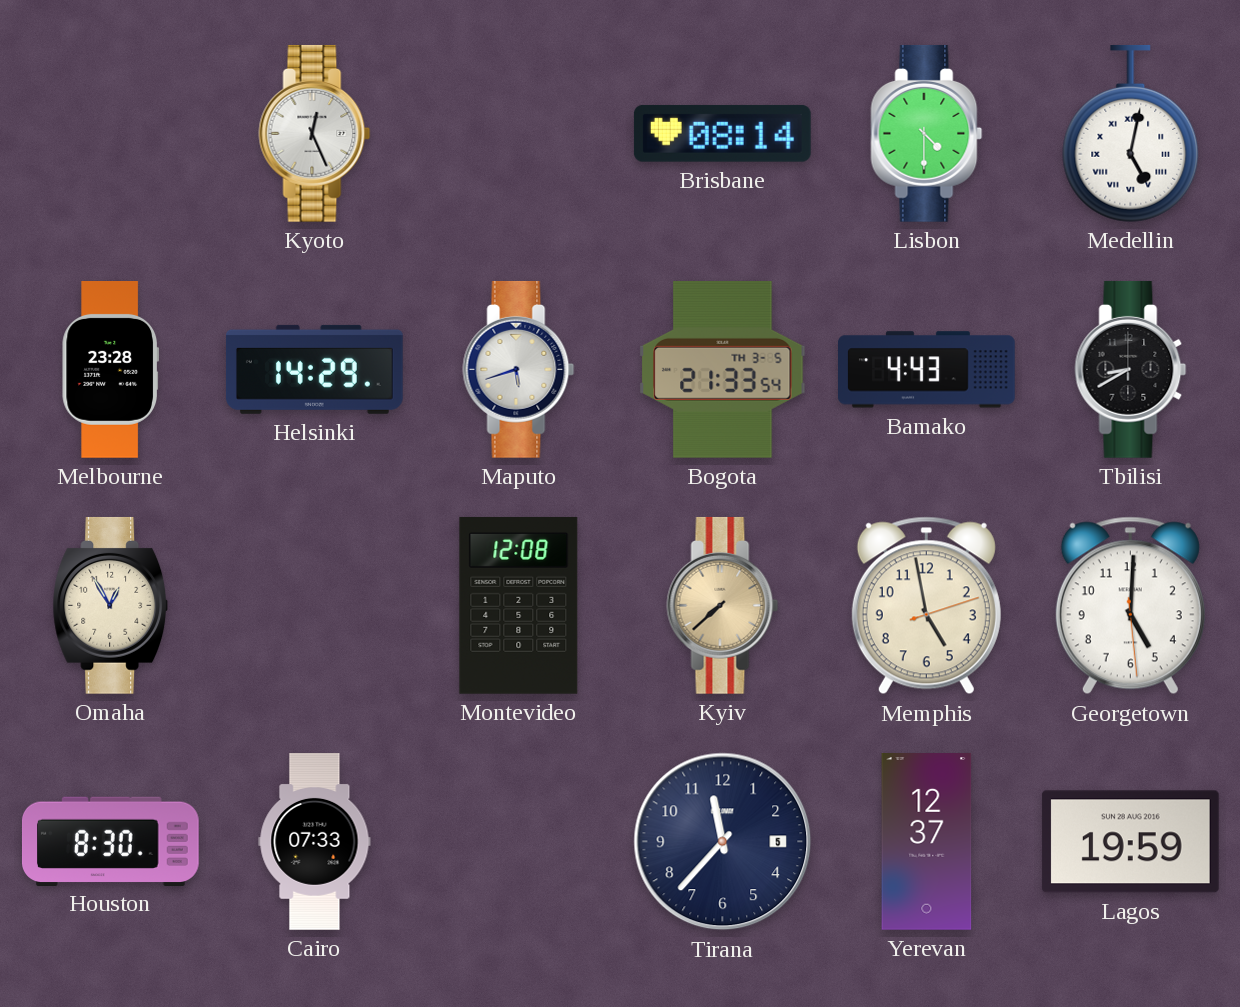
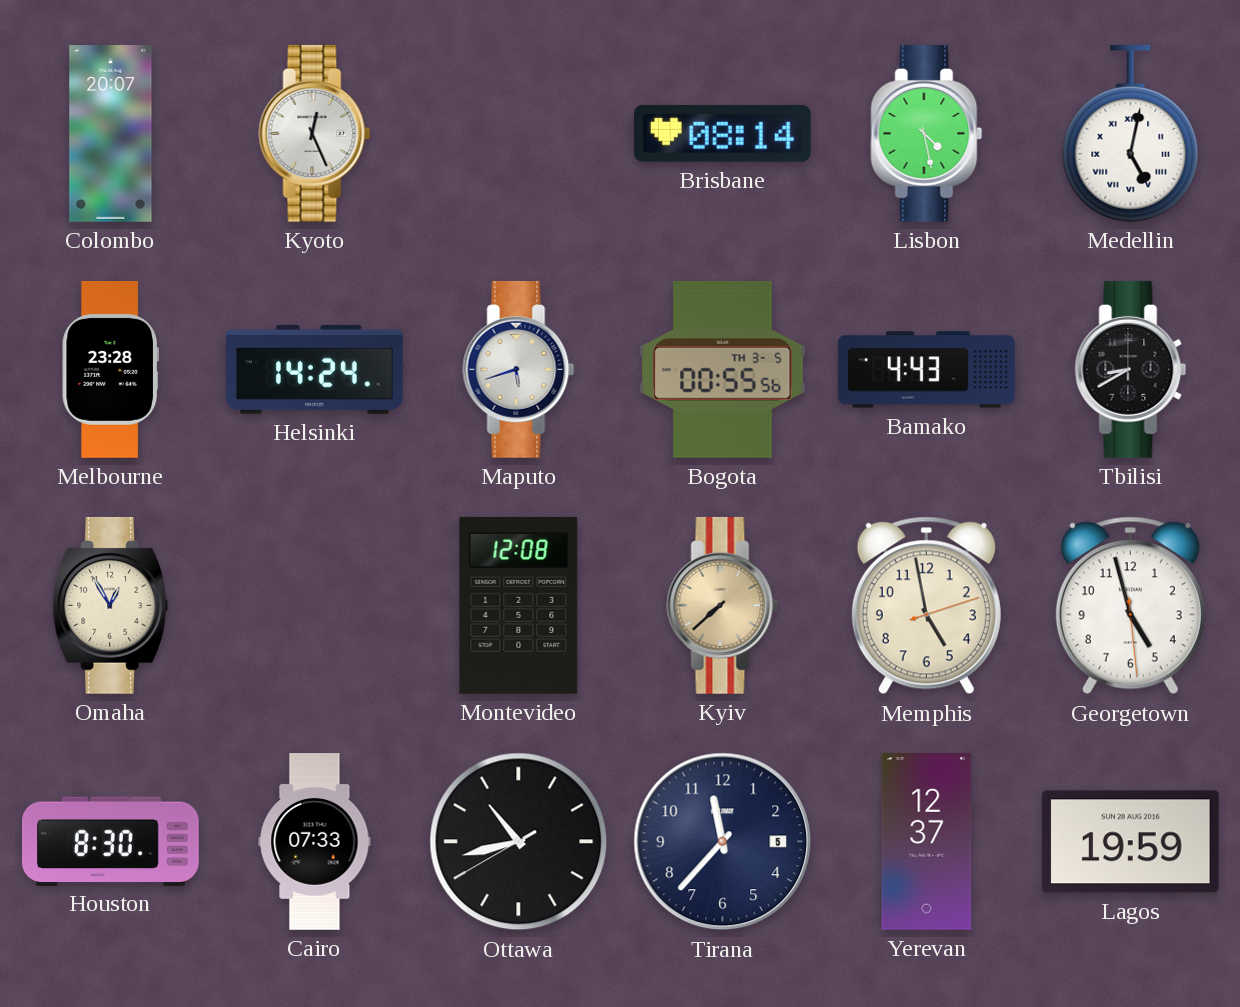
Colombo: none -> 20:07
Lisbon: 4:30 -> 4:28
Helsinki: 14:29 -> 14:24
Bogota: 21:33 -> 00:55
Georgetown: 5:00 -> 4:57
Ottawa: none -> 10:42
